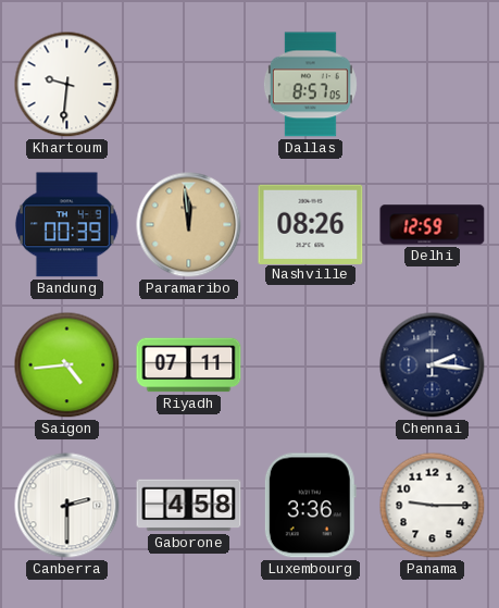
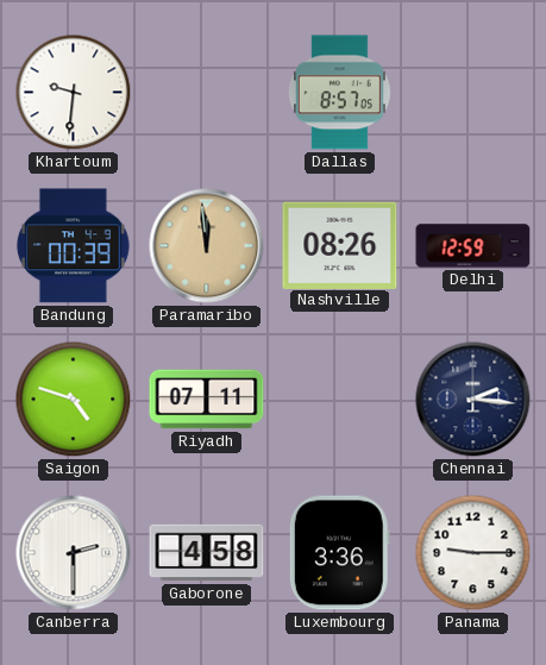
Saigon: 4:44 -> 4:48
